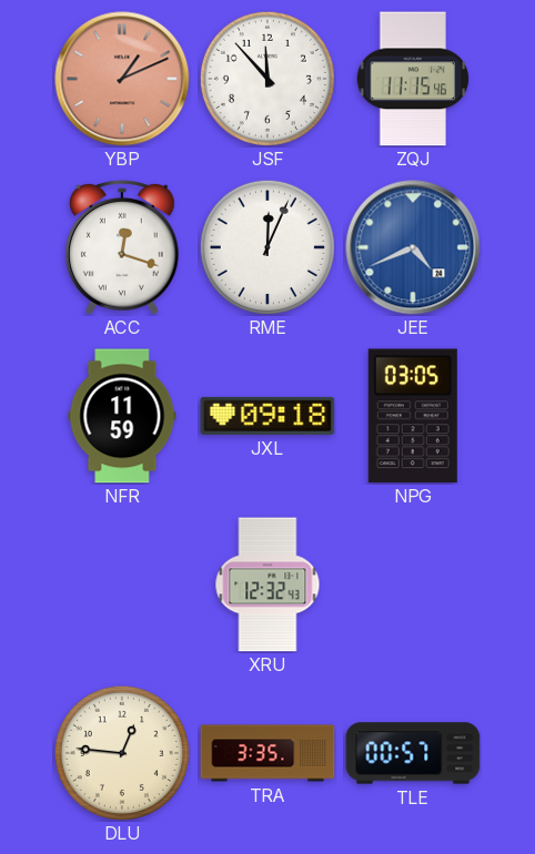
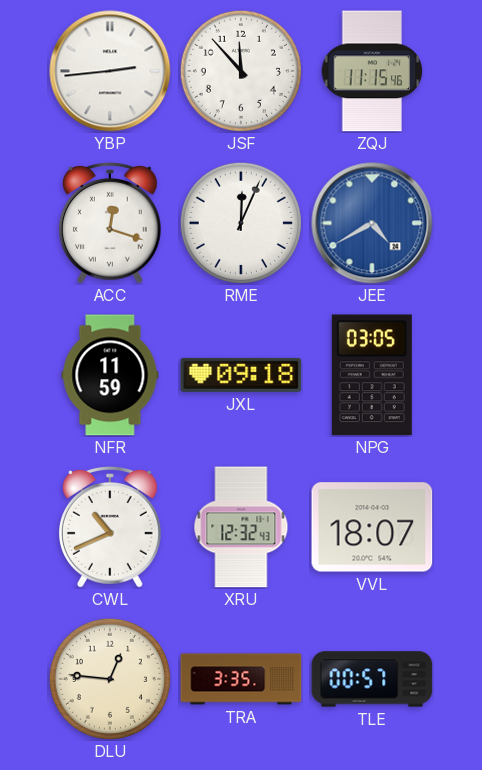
YBP: 1:11 -> 2:44
YBP dial: salmon -> white
JEE: 4:41 -> 4:40
CWL: none -> 10:41
VVL: none -> 18:07
